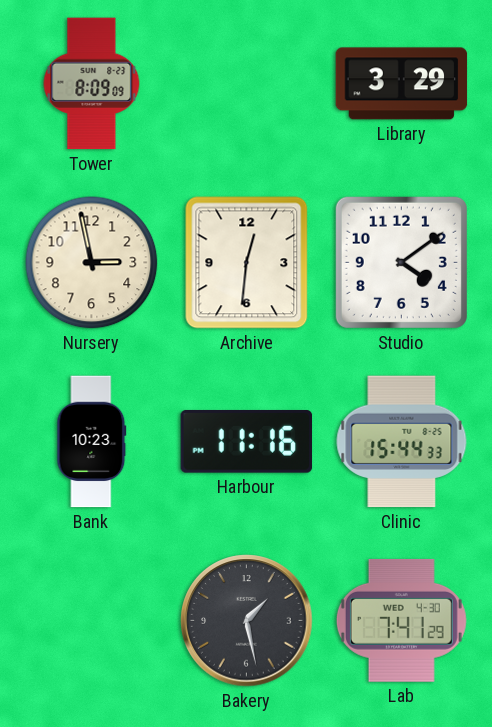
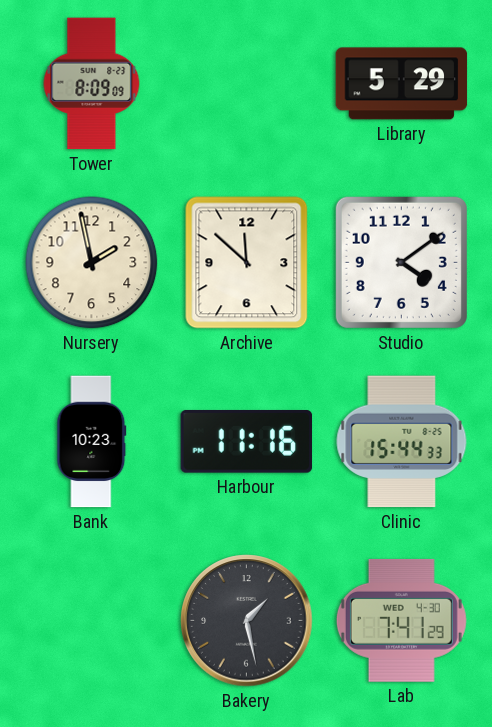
Library: 3:29 -> 5:29
Nursery: 2:58 -> 1:58
Archive: 12:31 -> 11:52
